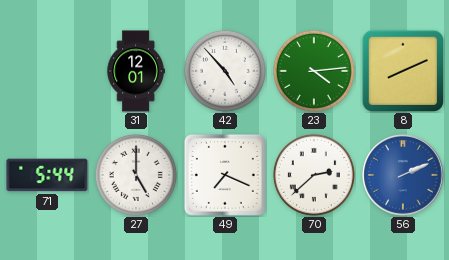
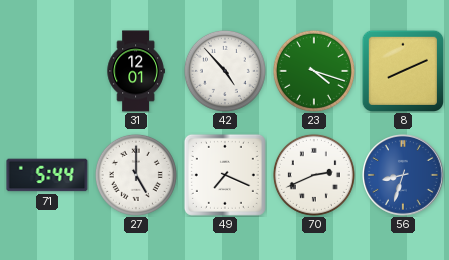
23: 4:14 -> 4:18
70: 2:38 -> 2:41
56: 2:11 -> 8:33
